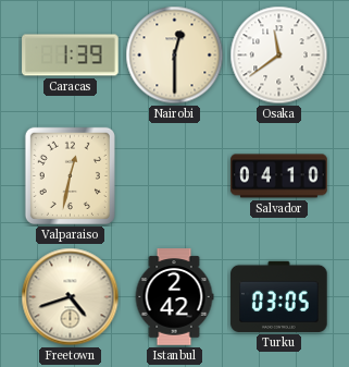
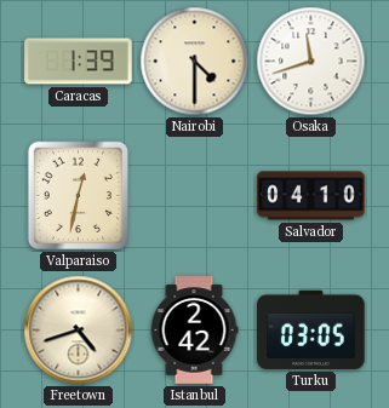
Nairobi: 12:30 -> 4:30
Osaka: 11:39 -> 11:42
